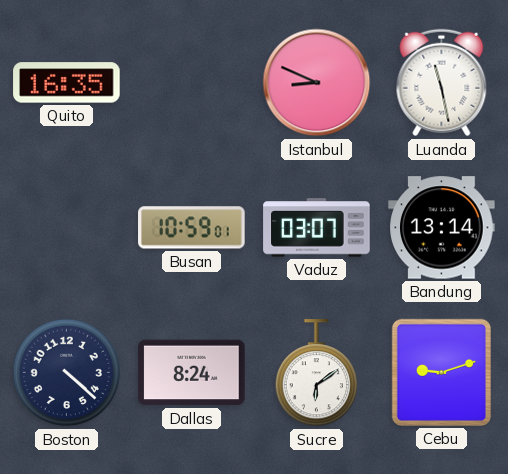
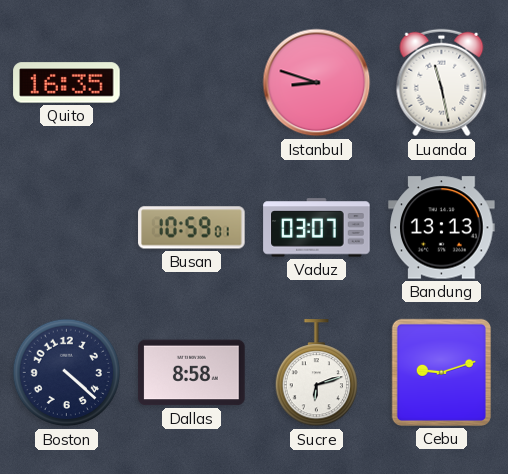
Istanbul: 8:49 -> 8:48
Bandung: 13:14 -> 13:13
Dallas: 8:24 -> 8:58
Sucre: 6:09 -> 6:12
